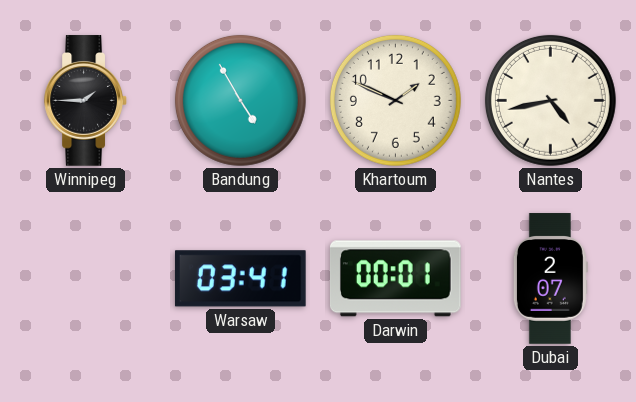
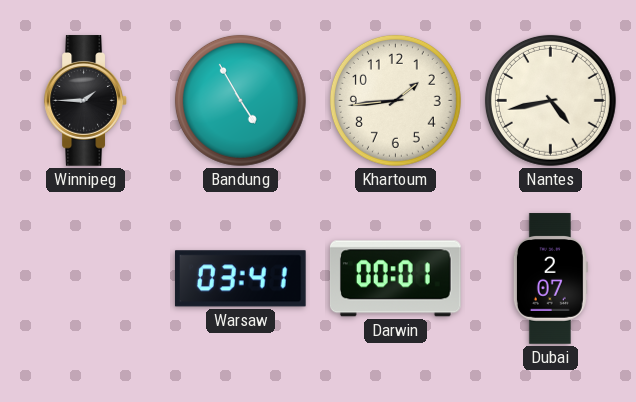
Khartoum: 1:49 -> 1:44
